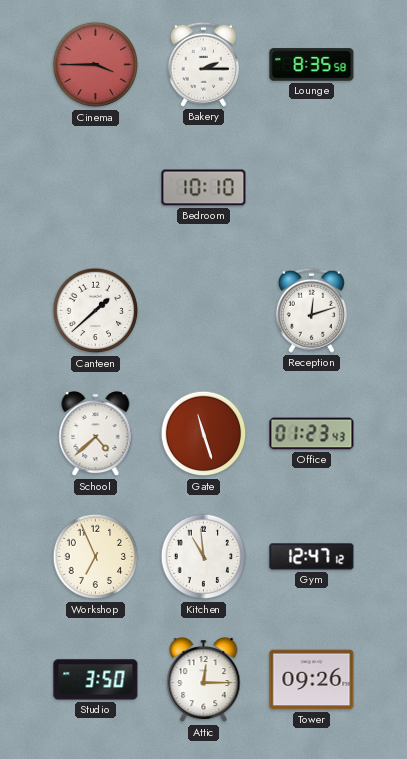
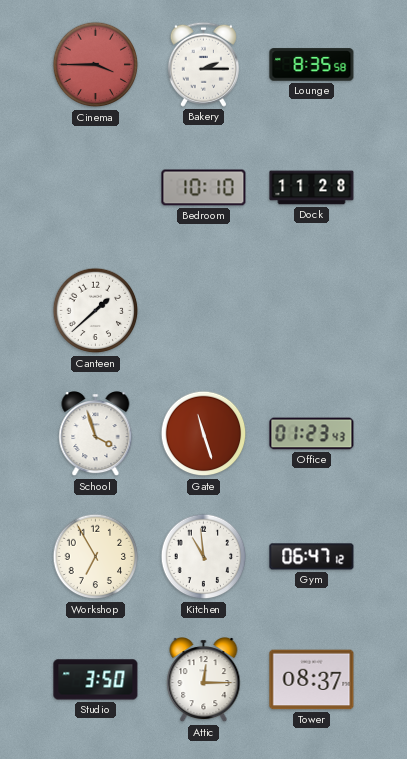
Dock: none -> 11:28
Reception: 12:12 -> none
School: 4:38 -> 3:57
Workshop: 6:56 -> 6:55
Gym: 12:47 -> 06:47
Tower: 09:26 -> 08:37
